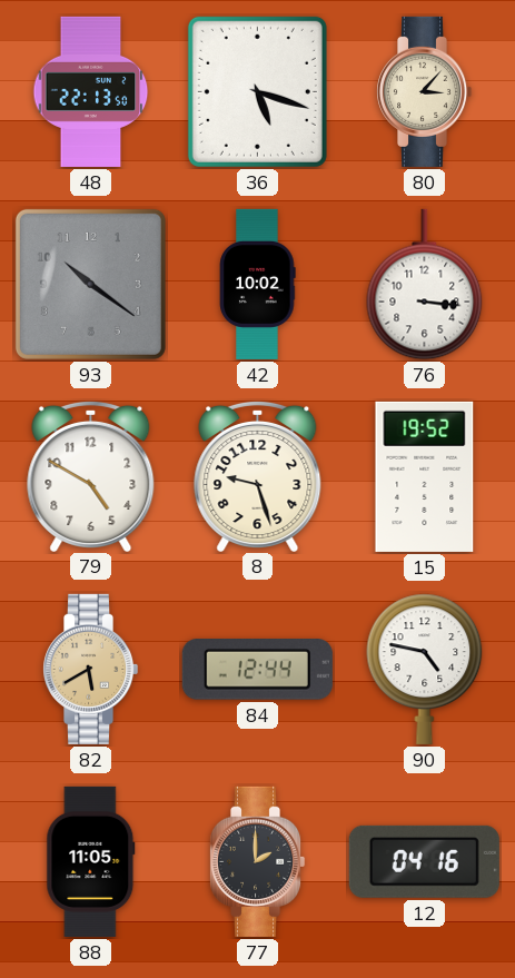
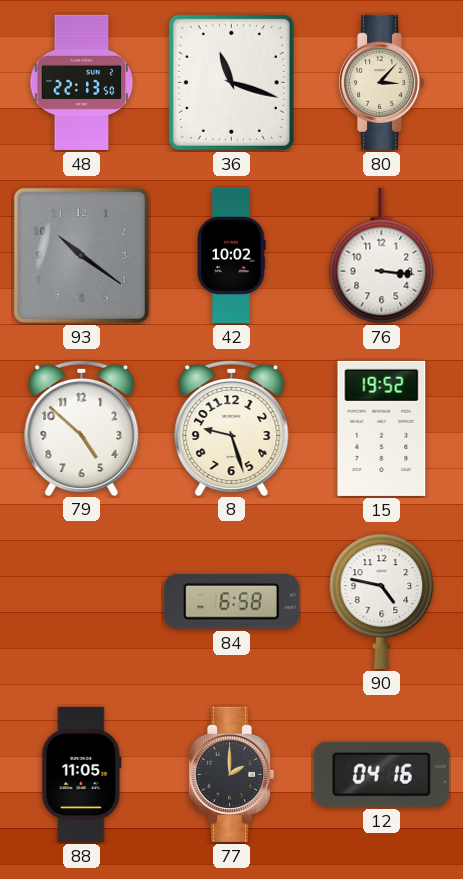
36: 5:18 -> 11:18
79: 4:50 -> 4:52
82: 5:40 -> none
84: 12:44 -> 6:58
